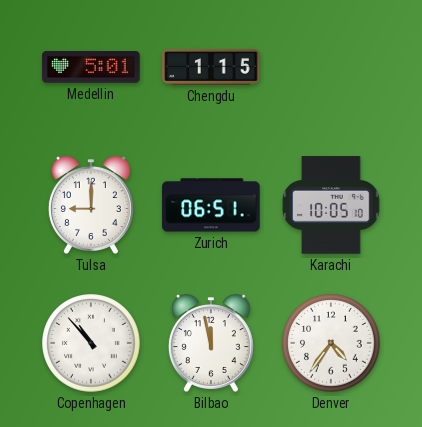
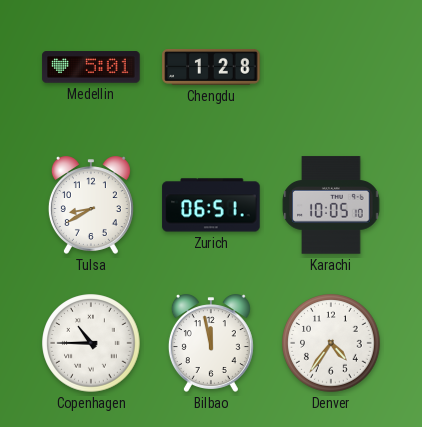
Chengdu: 1:15 -> 1:28
Tulsa: 9:00 -> 8:40
Copenhagen: 10:53 -> 10:45
